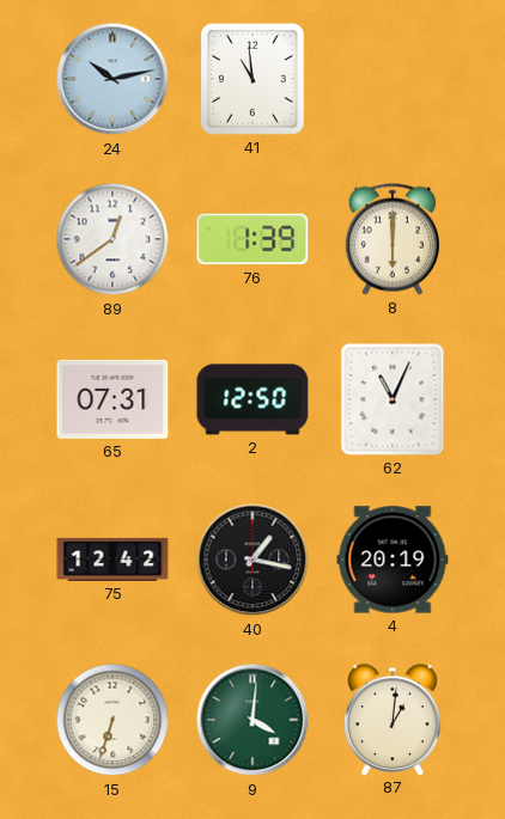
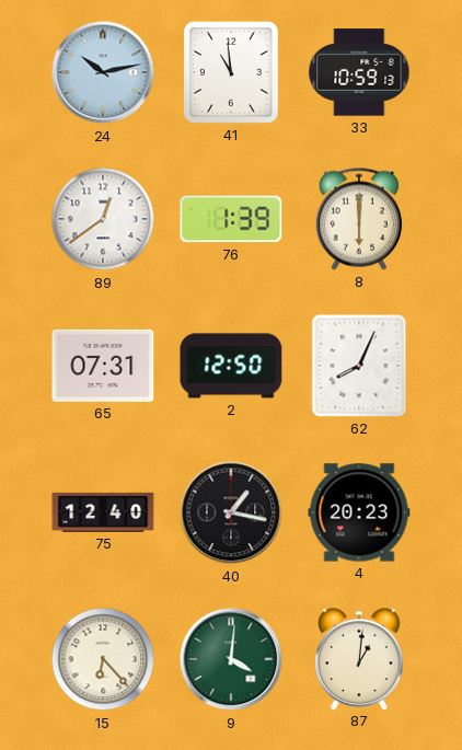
33: none -> 10:59
62: 11:04 -> 8:04
75: 12:42 -> 12:40
4: 20:19 -> 20:23
15: 6:33 -> 6:23
